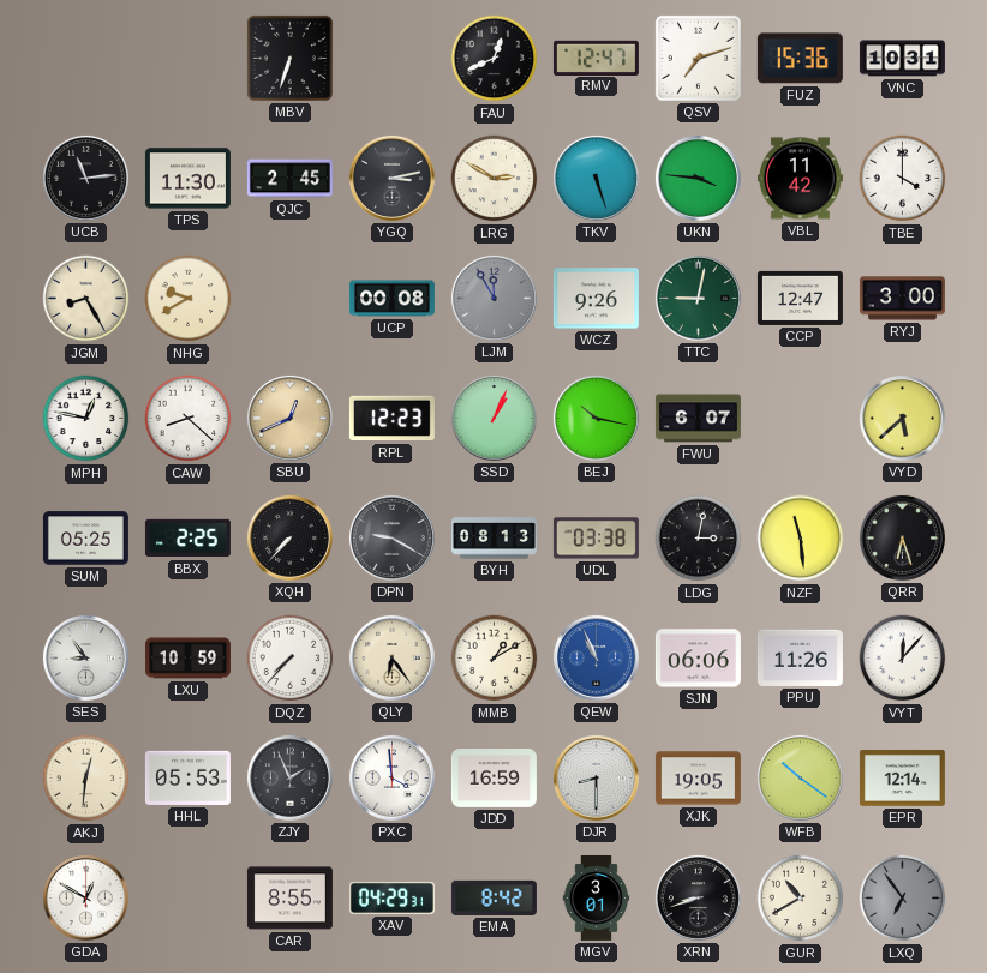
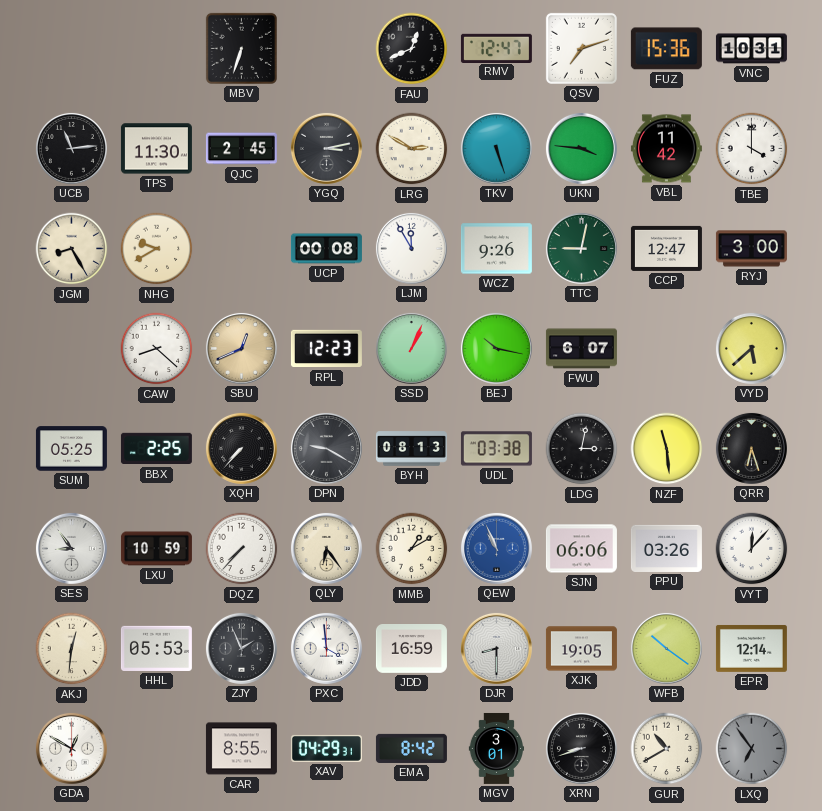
LJM dial: grey -> white
MPH: 12:47 -> none
PPU: 11:26 -> 03:26
